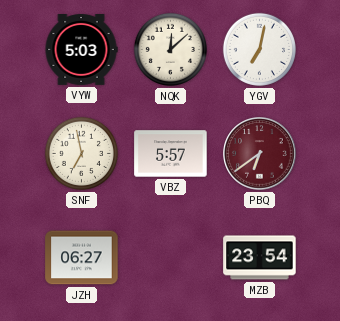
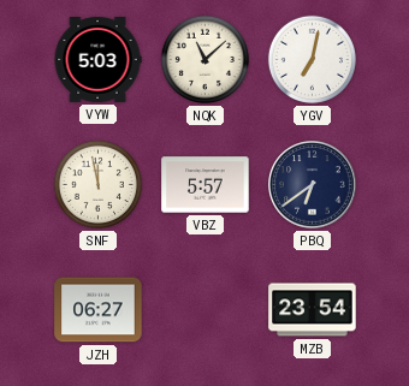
NQK: 12:08 -> 11:08
SNF: 6:58 -> 11:58
PBQ dial: burgundy -> navy
